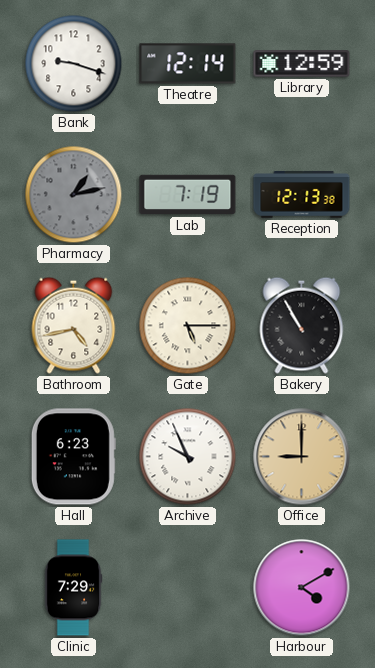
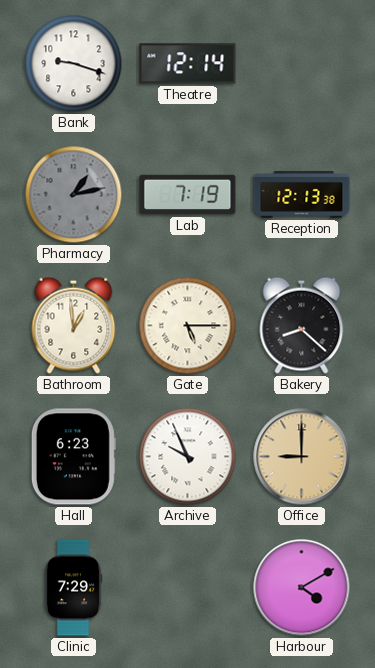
Library: 12:59 -> none
Bathroom: 4:43 -> 12:59
Bakery: 10:55 -> 8:22
